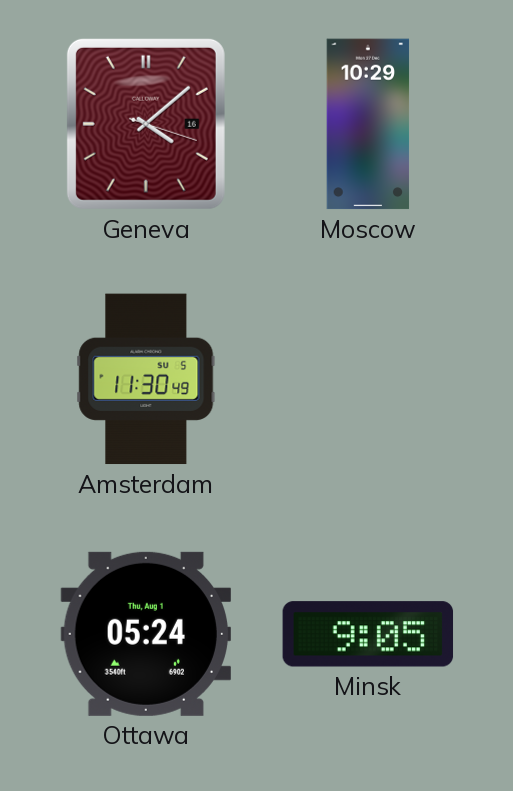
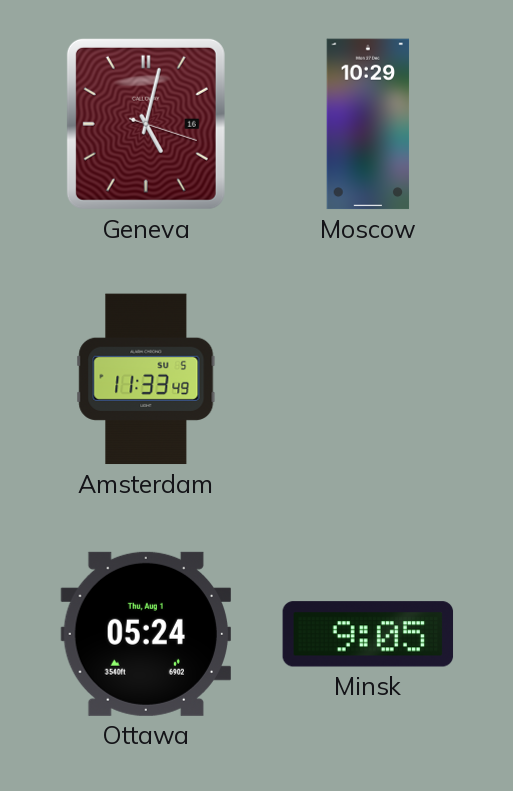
Geneva: 4:08 -> 5:02
Amsterdam: 11:30 -> 11:33
